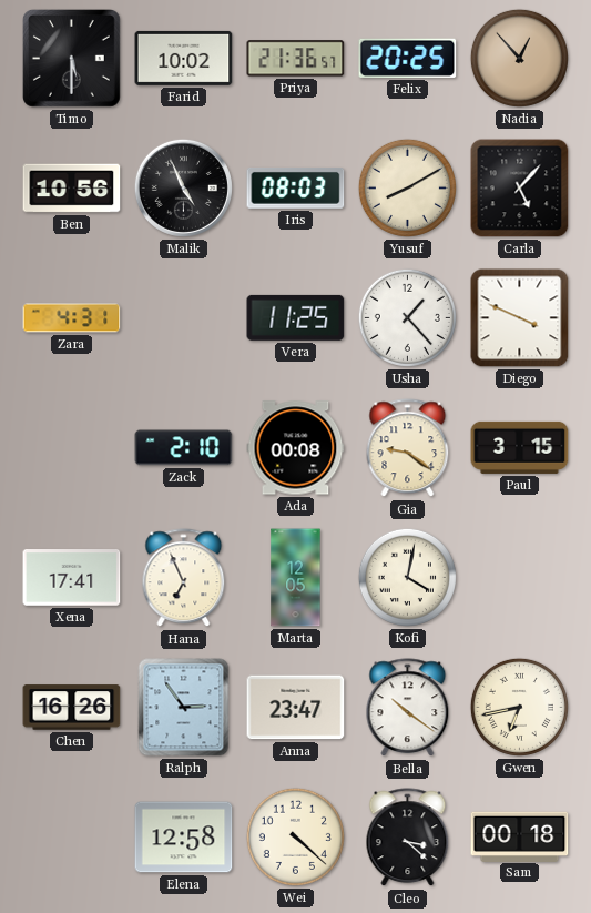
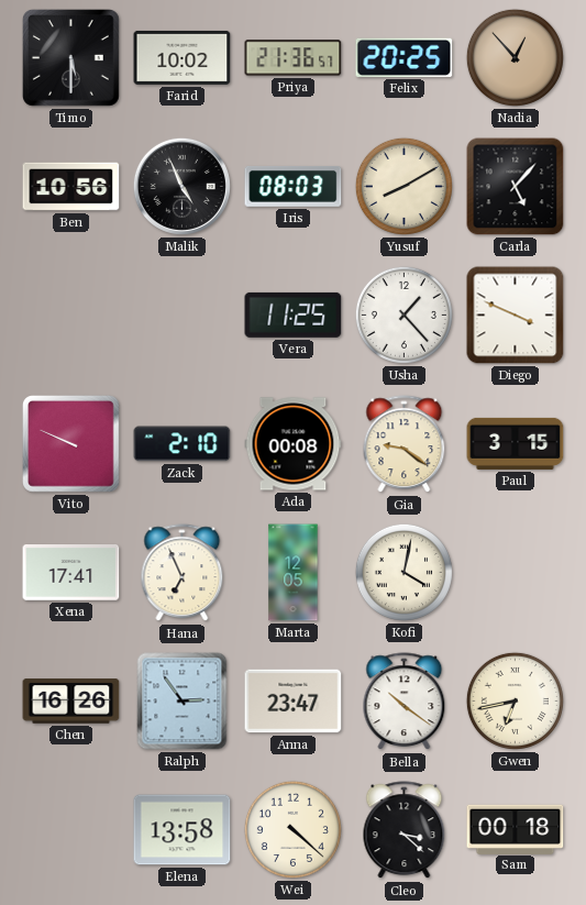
Zara: 4:31 -> none
Vito: none -> 9:49
Elena: 12:58 -> 13:58
